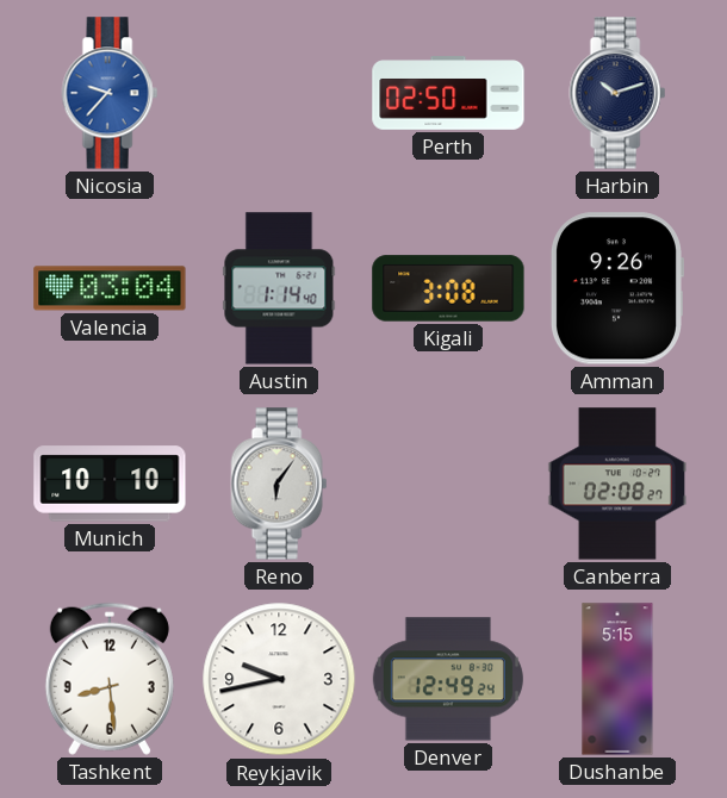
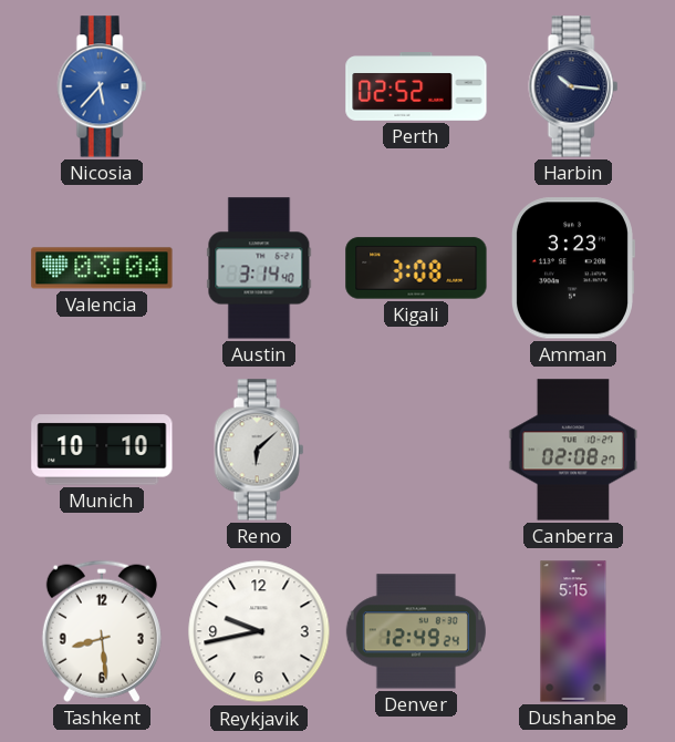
Nicosia: 9:37 -> 5:37
Perth: 02:50 -> 02:52
Harbin: 10:12 -> 10:16
Austin: 1:14 -> 3:14
Amman: 9:26 -> 3:23
Reno: 6:06 -> 6:08
